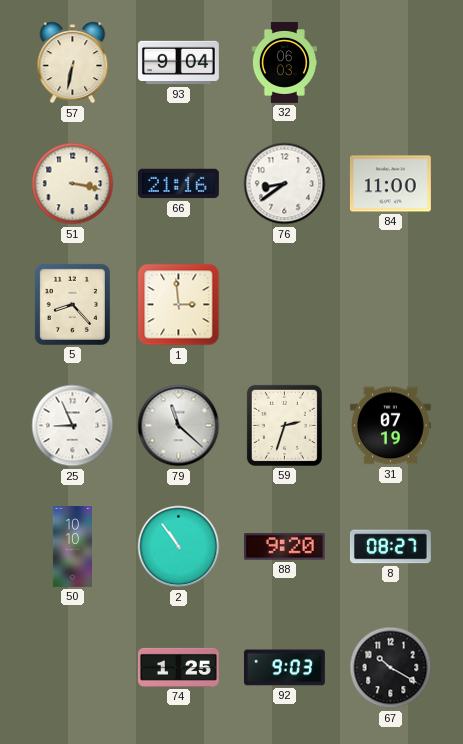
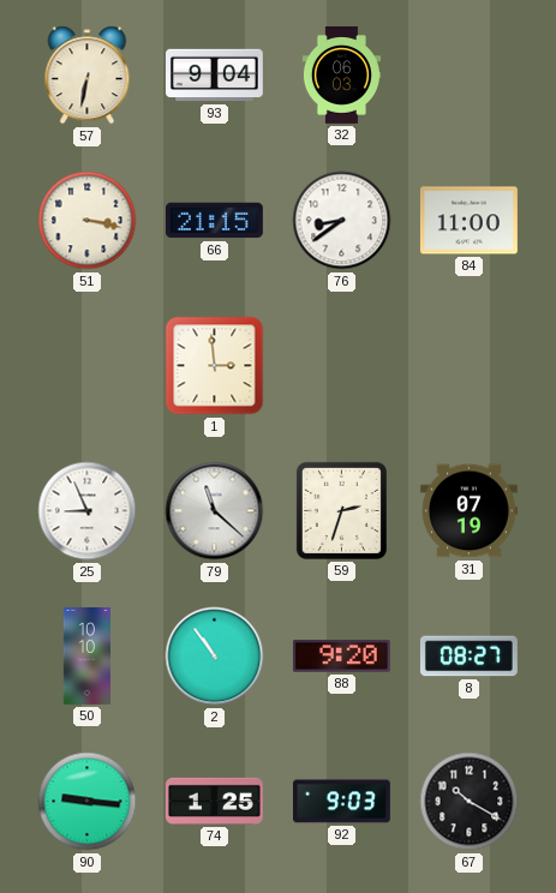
66: 21:16 -> 21:15
5: 8:23 -> none
90: none -> 9:16
